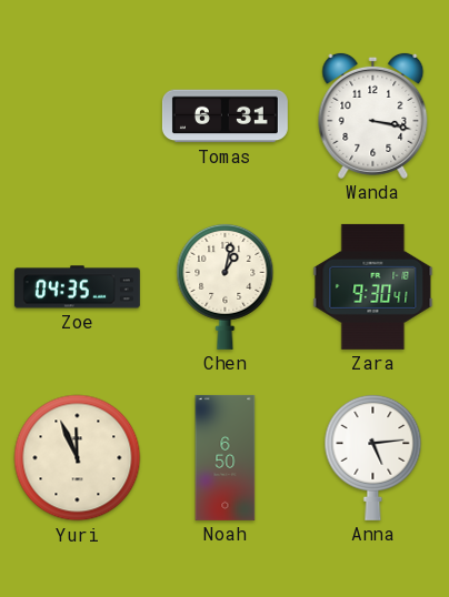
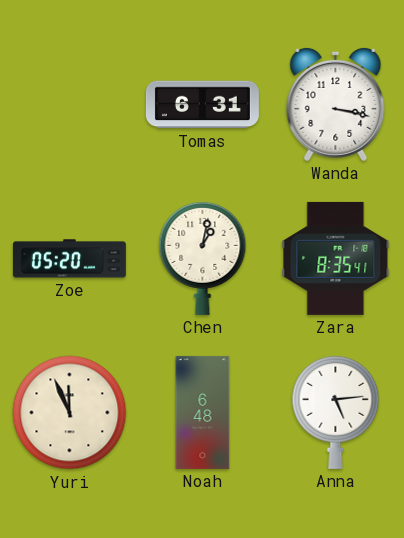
Zoe: 04:35 -> 05:20
Zara: 9:30 -> 8:35
Noah: 6:50 -> 6:48
